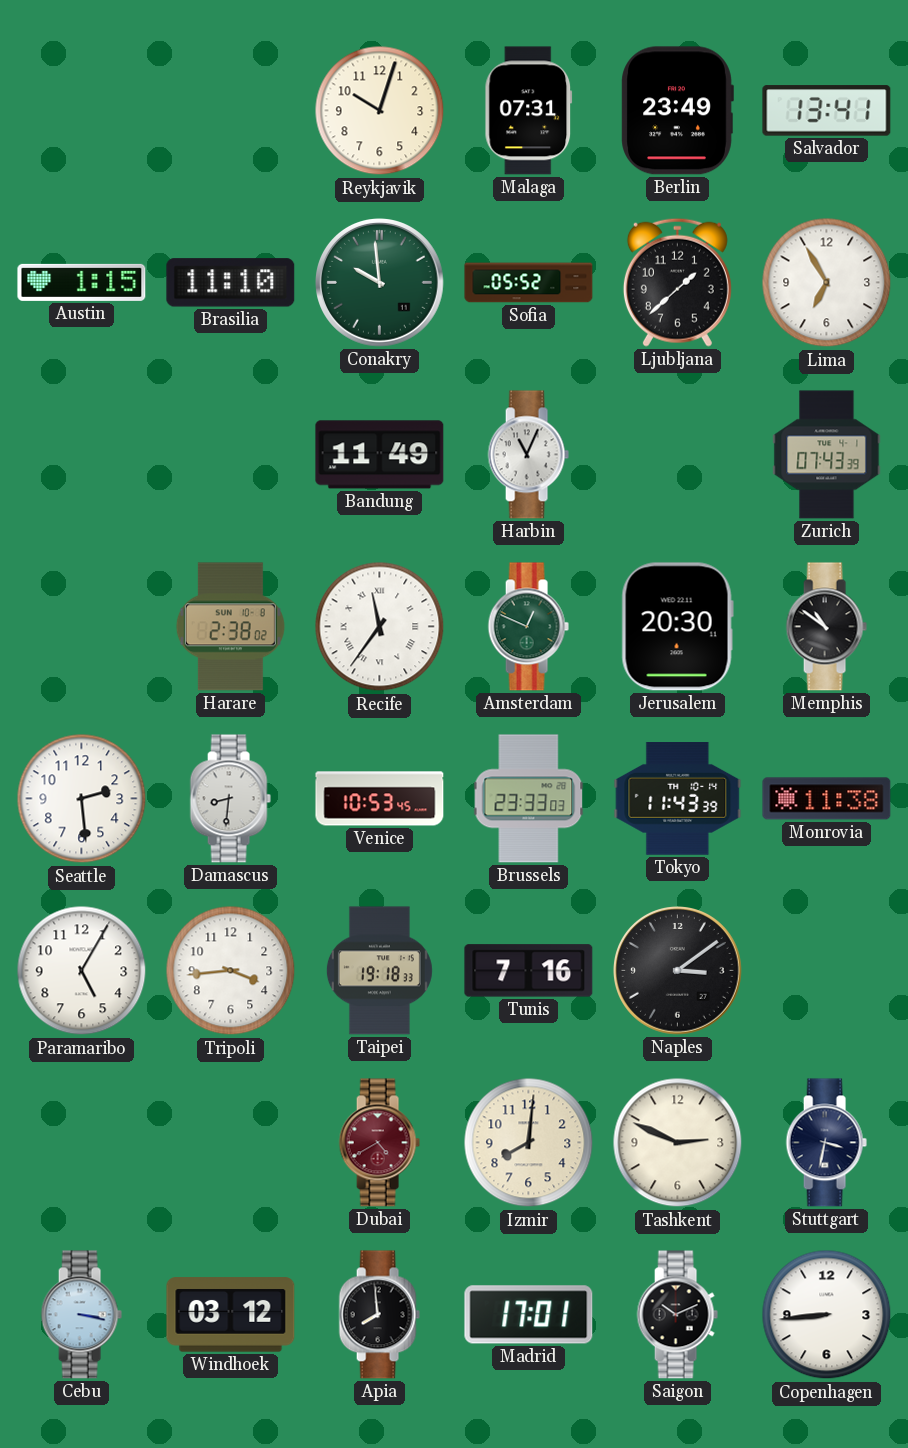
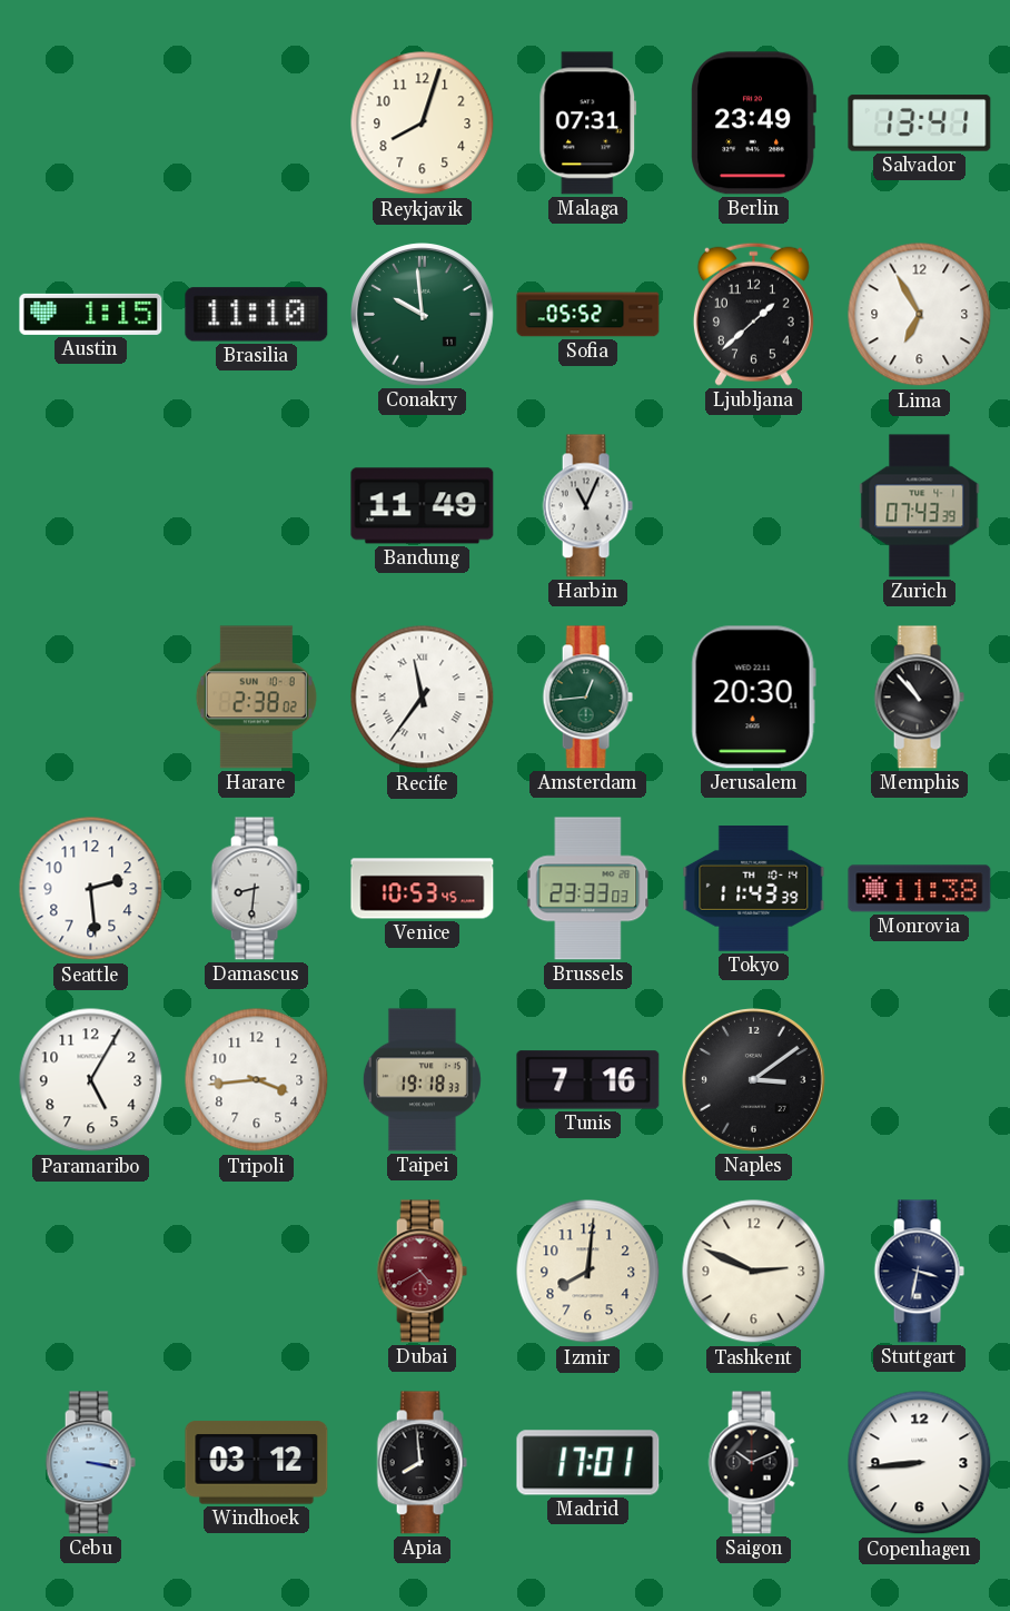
Reykjavik: 10:03 -> 8:03
Amsterdam: 12:49 -> 12:44
Memphis: 10:51 -> 10:53
